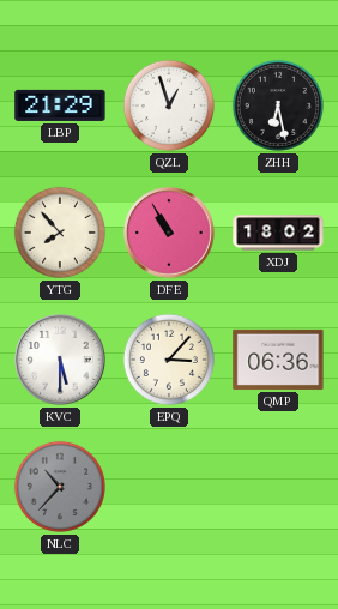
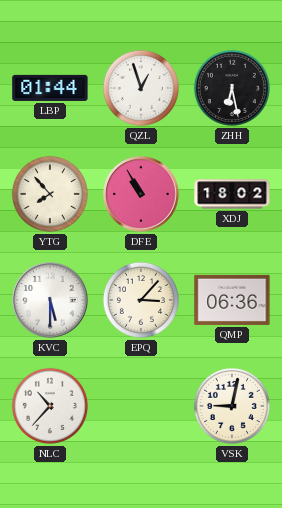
LBP: 21:29 -> 01:44
NLC dial: grey -> white
VSK: none -> 9:02
